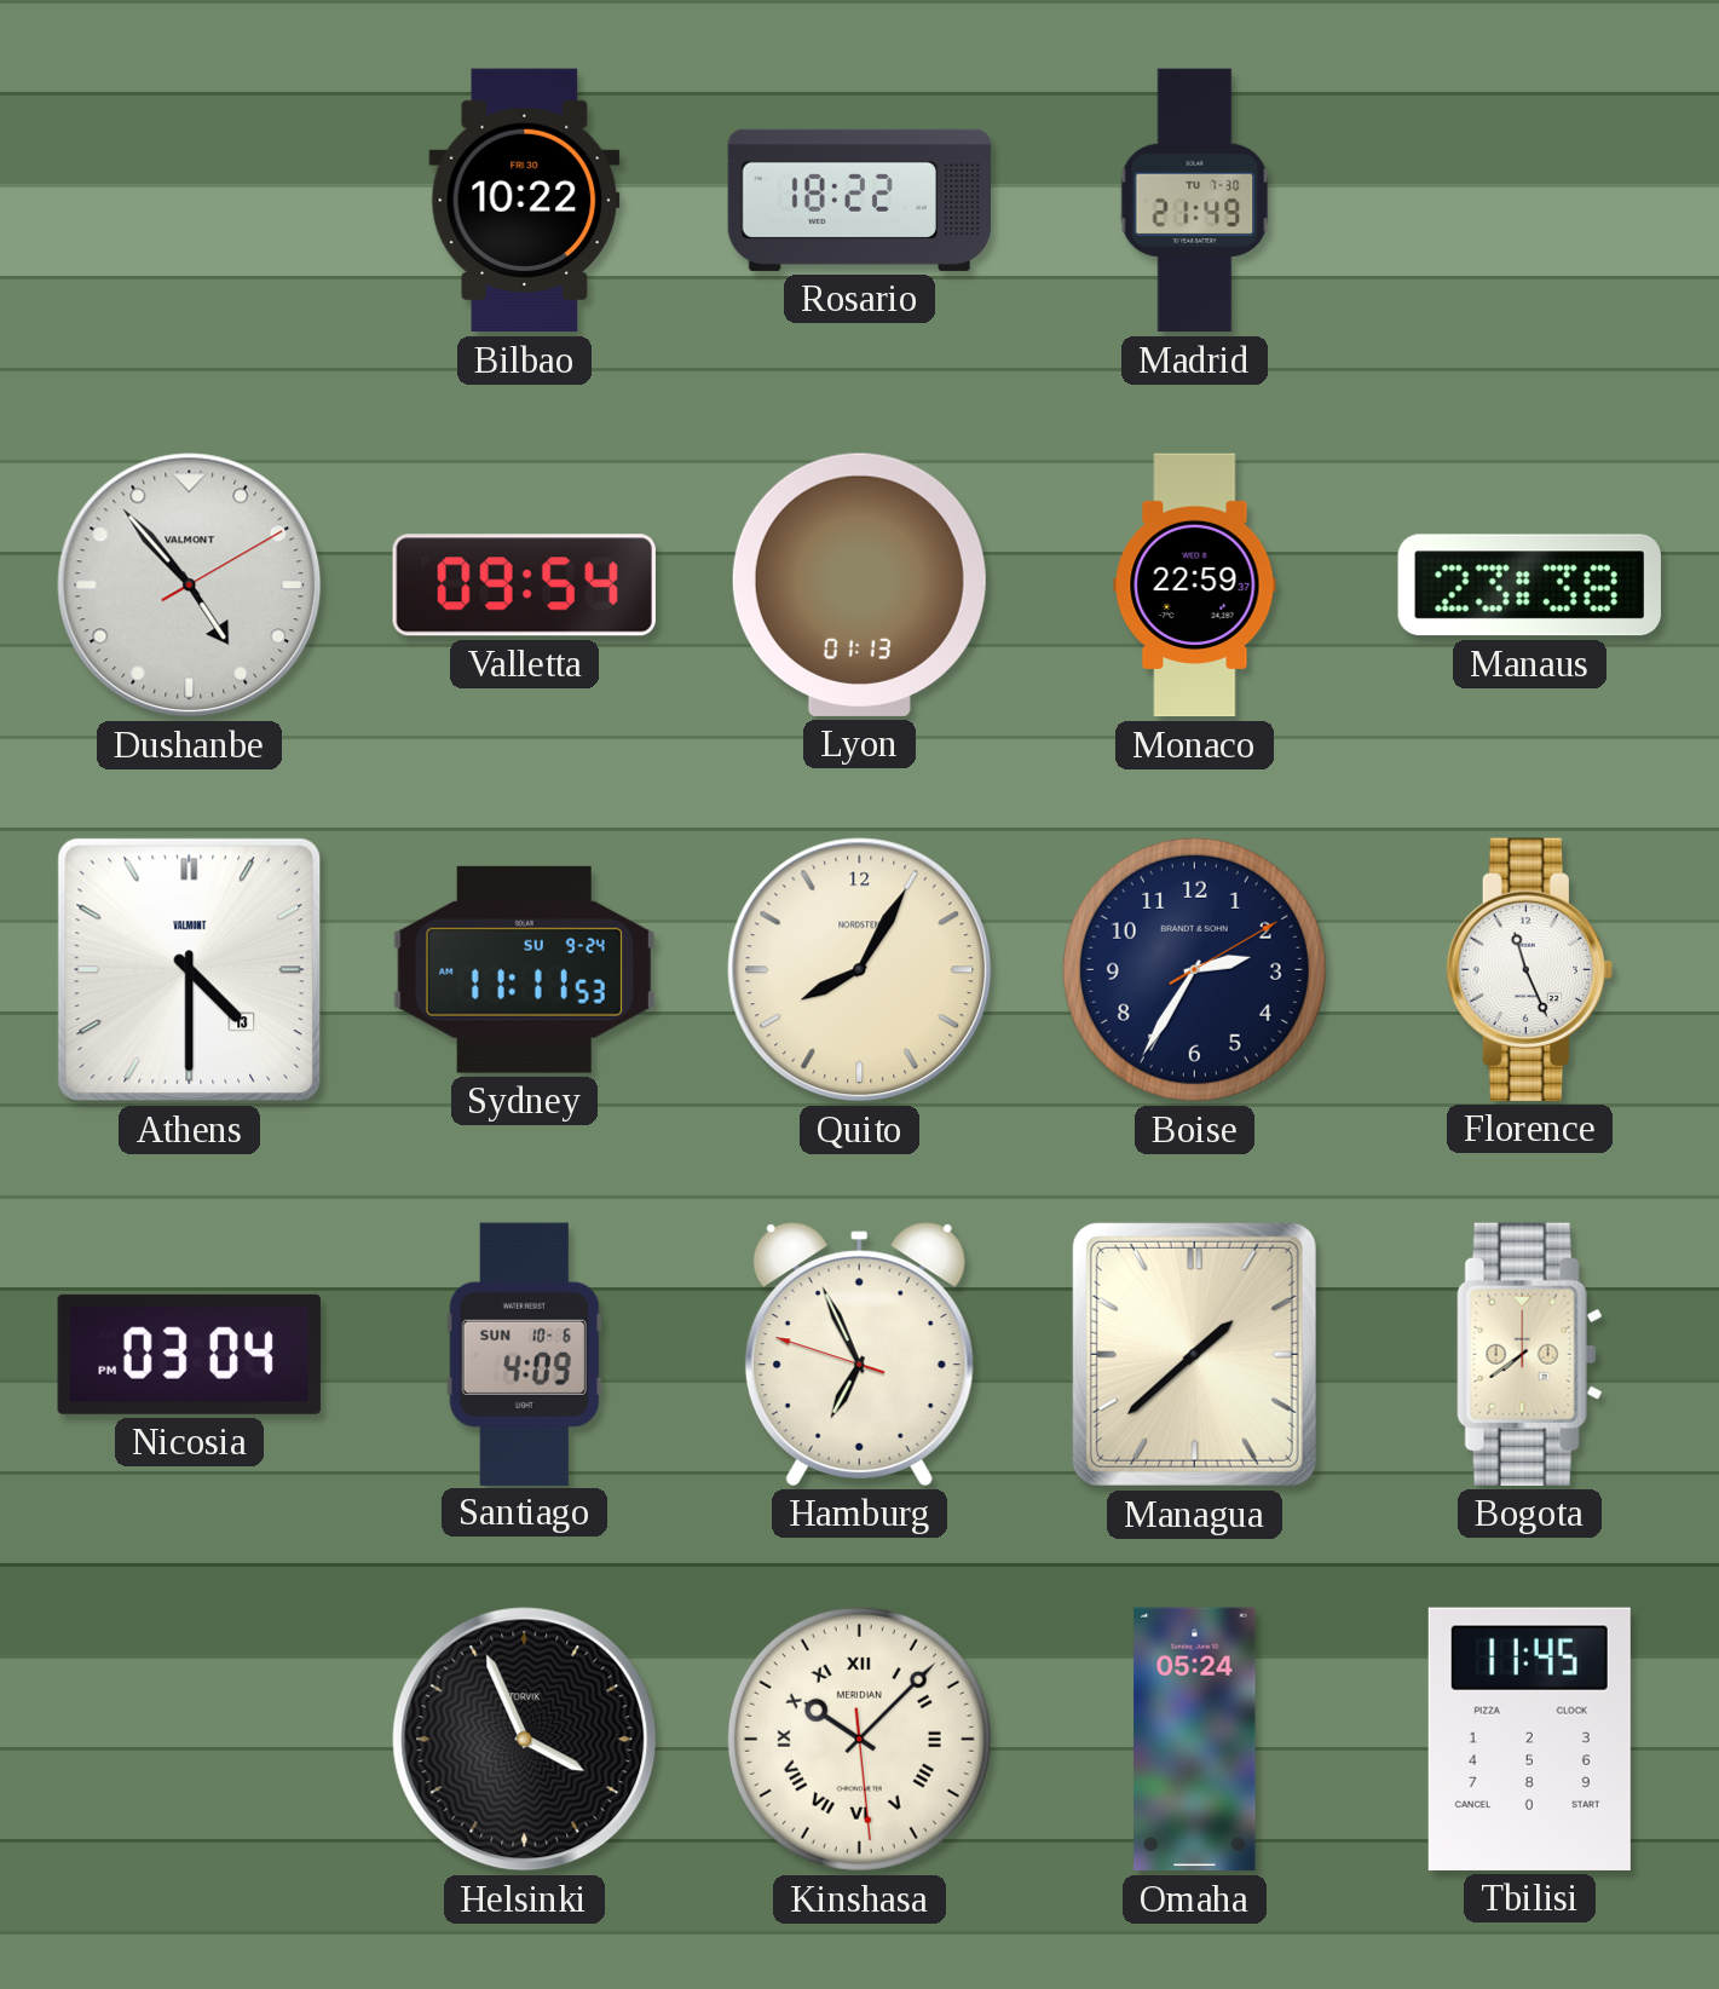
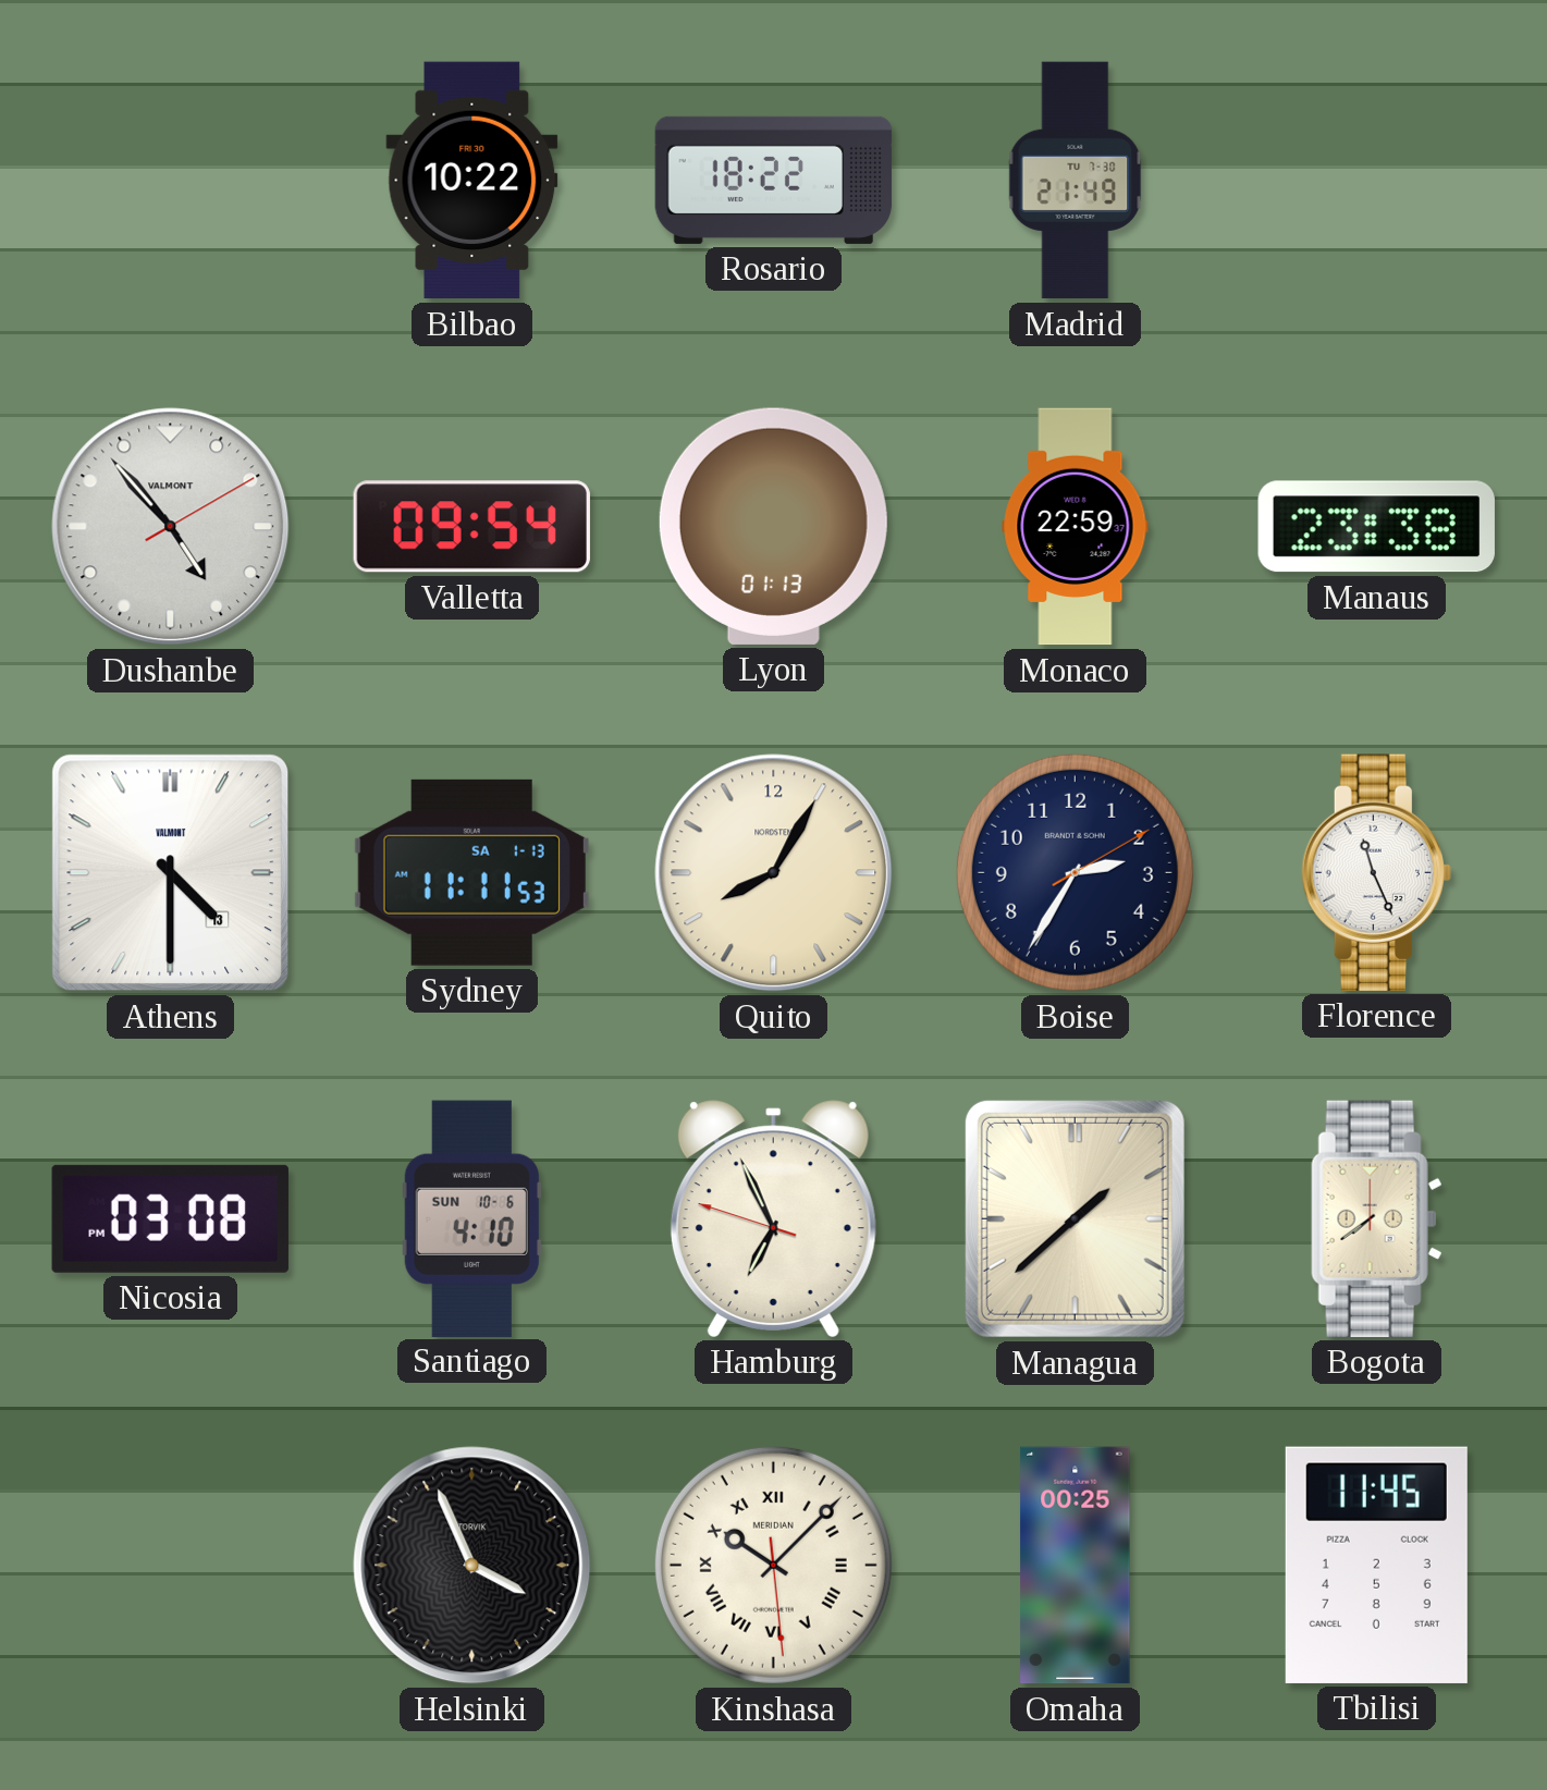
Sydney date: SU 9-24 -> SA 1-13
Nicosia: 03:04 -> 03:08
Santiago: 4:09 -> 4:10
Omaha: 05:24 -> 00:25
